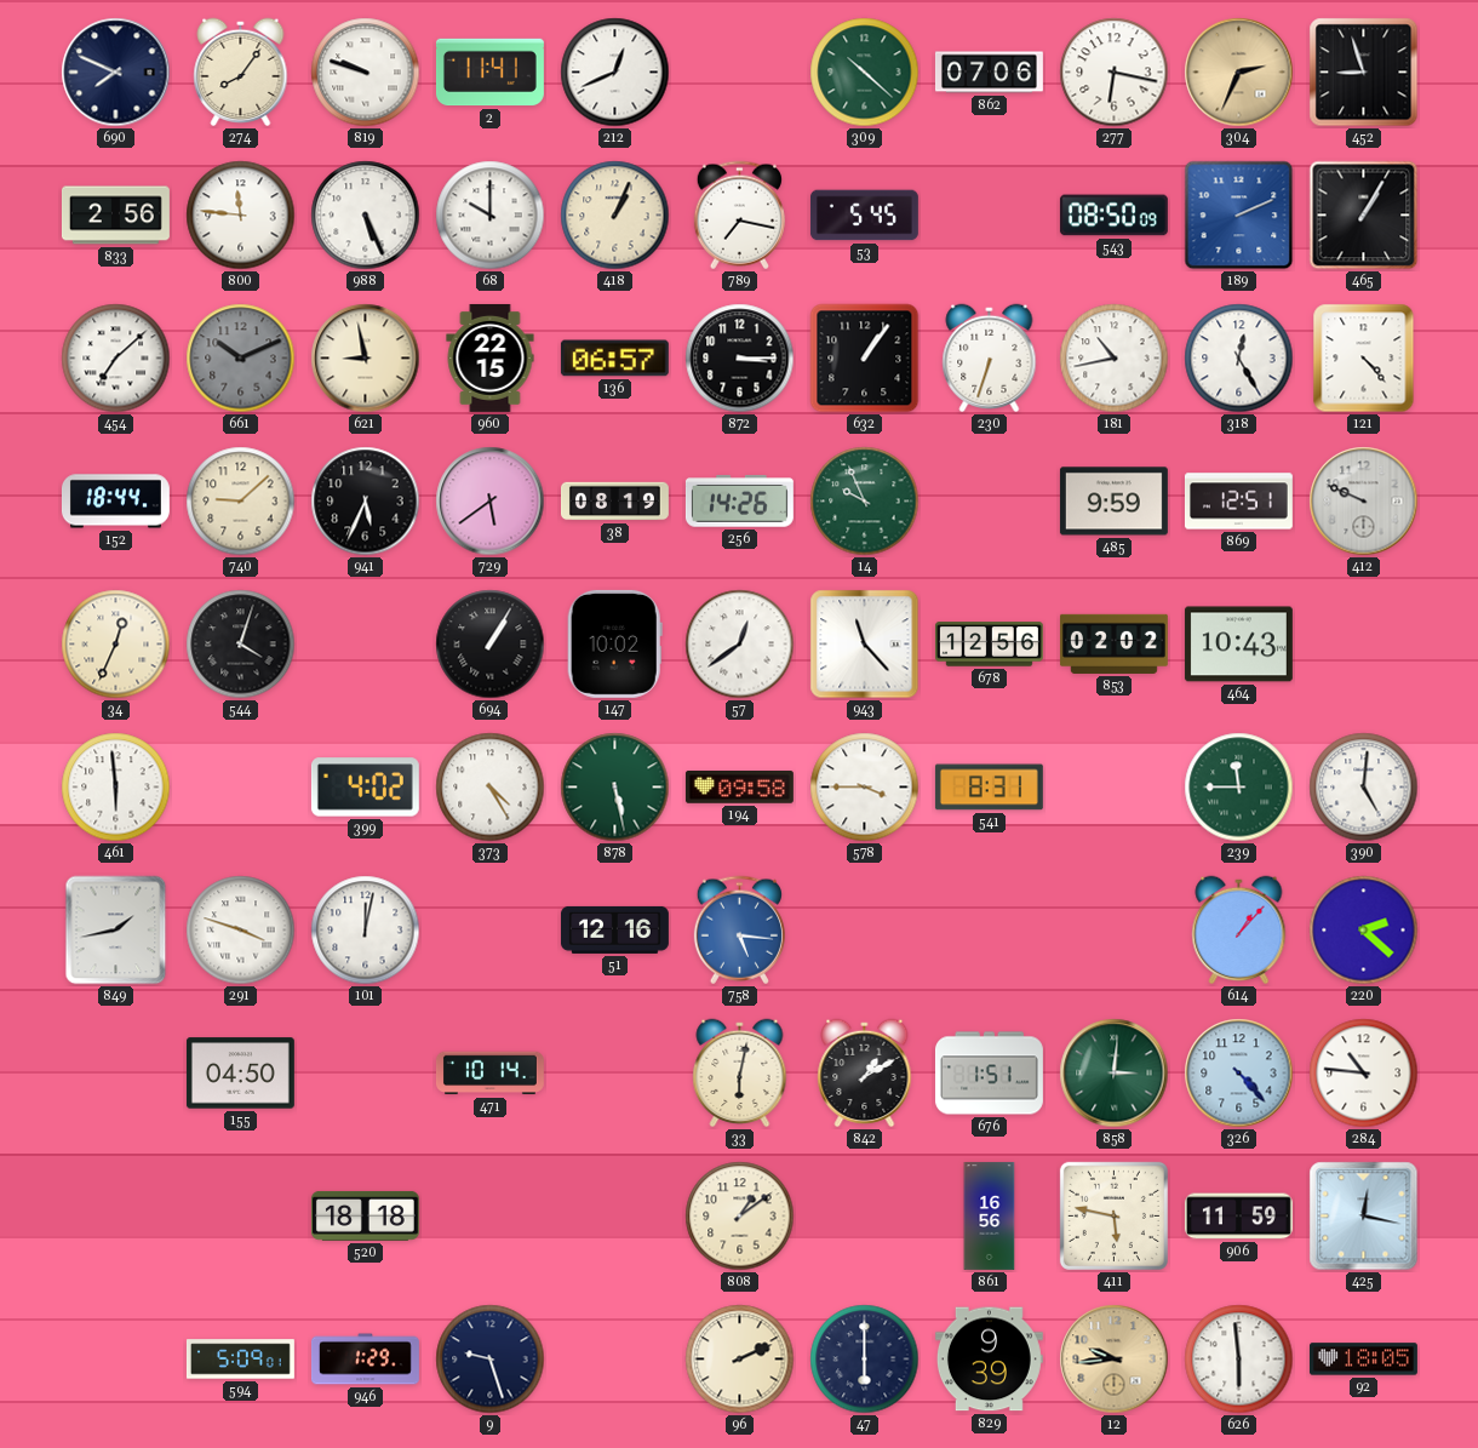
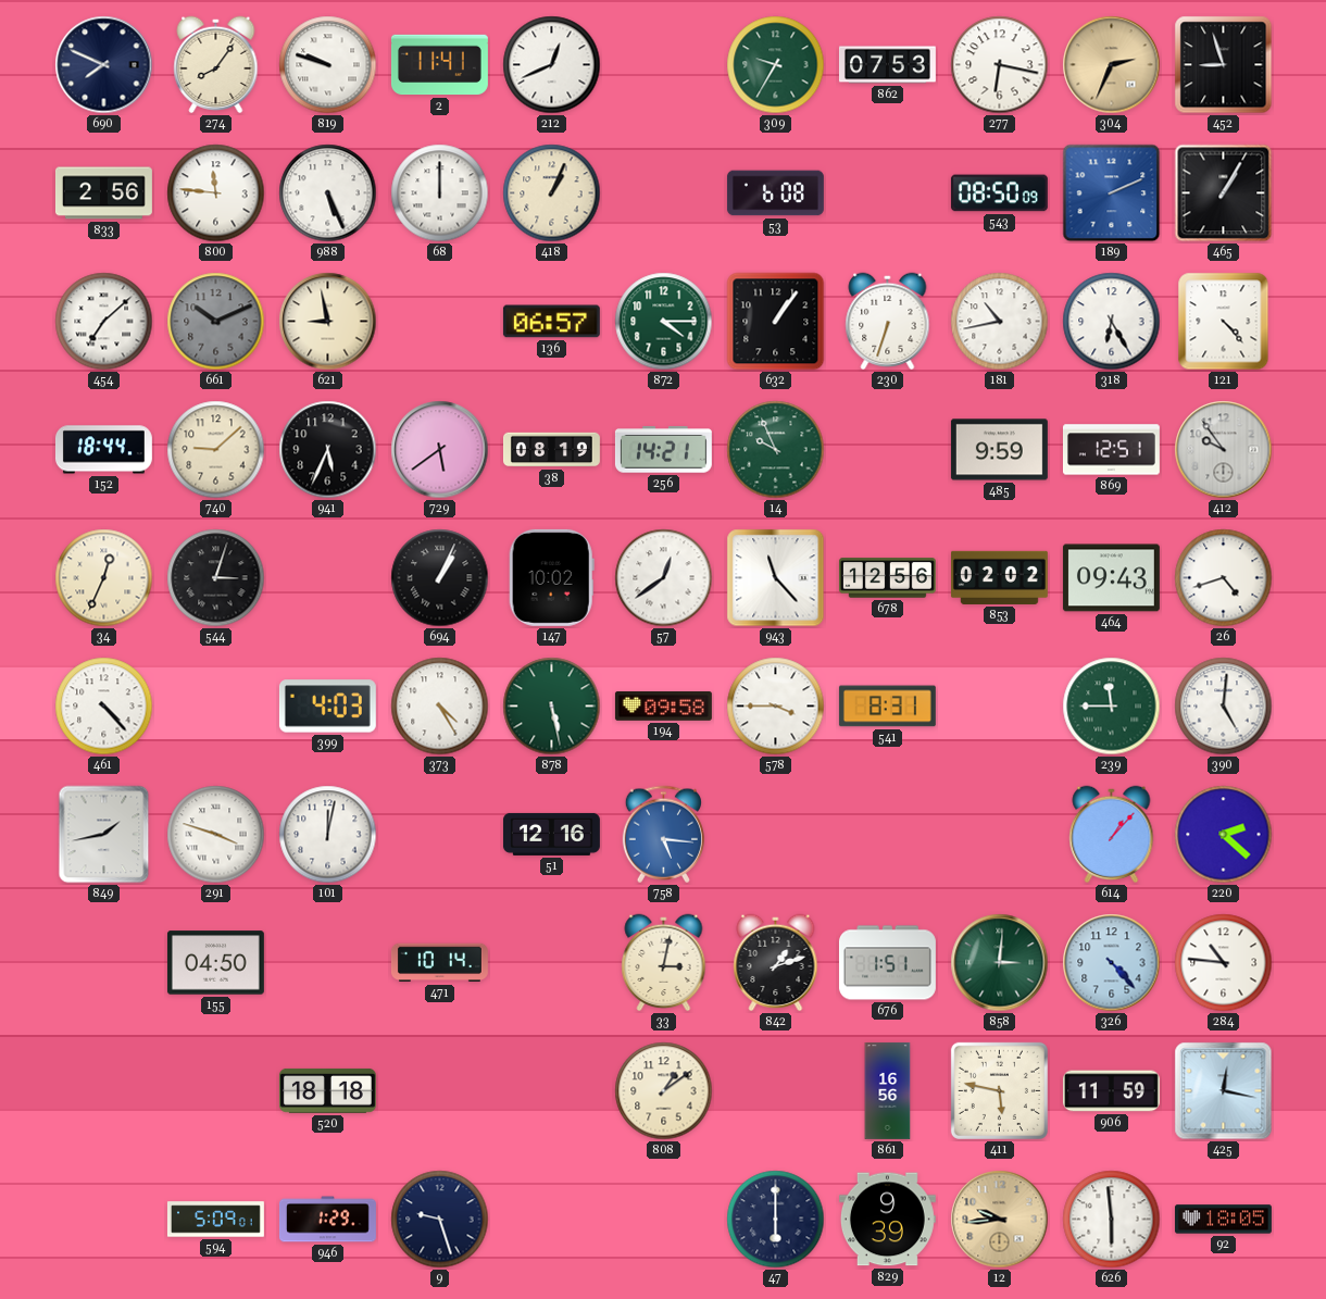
309: 10:22 -> 9:35
862: 07:06 -> 07:53
68: 10:00 -> 12:00
789: 7:17 -> none
53: 5:45 -> 6:08
960: 22:15 -> none
872: 3:15 -> 4:15
872 dial: black -> green
318: 12:25 -> 6:25
256: 14:26 -> 14:21
412: 9:49 -> 9:54
544: 4:03 -> 3:03
694: 1:05 -> 1:04
464: 10:43 -> 09:43
26: none -> 4:42
461: 5:59 -> 4:23
399: 4:02 -> 4:03
33: 6:02 -> 3:02
842: 1:10 -> 1:12
96: 2:11 -> none
